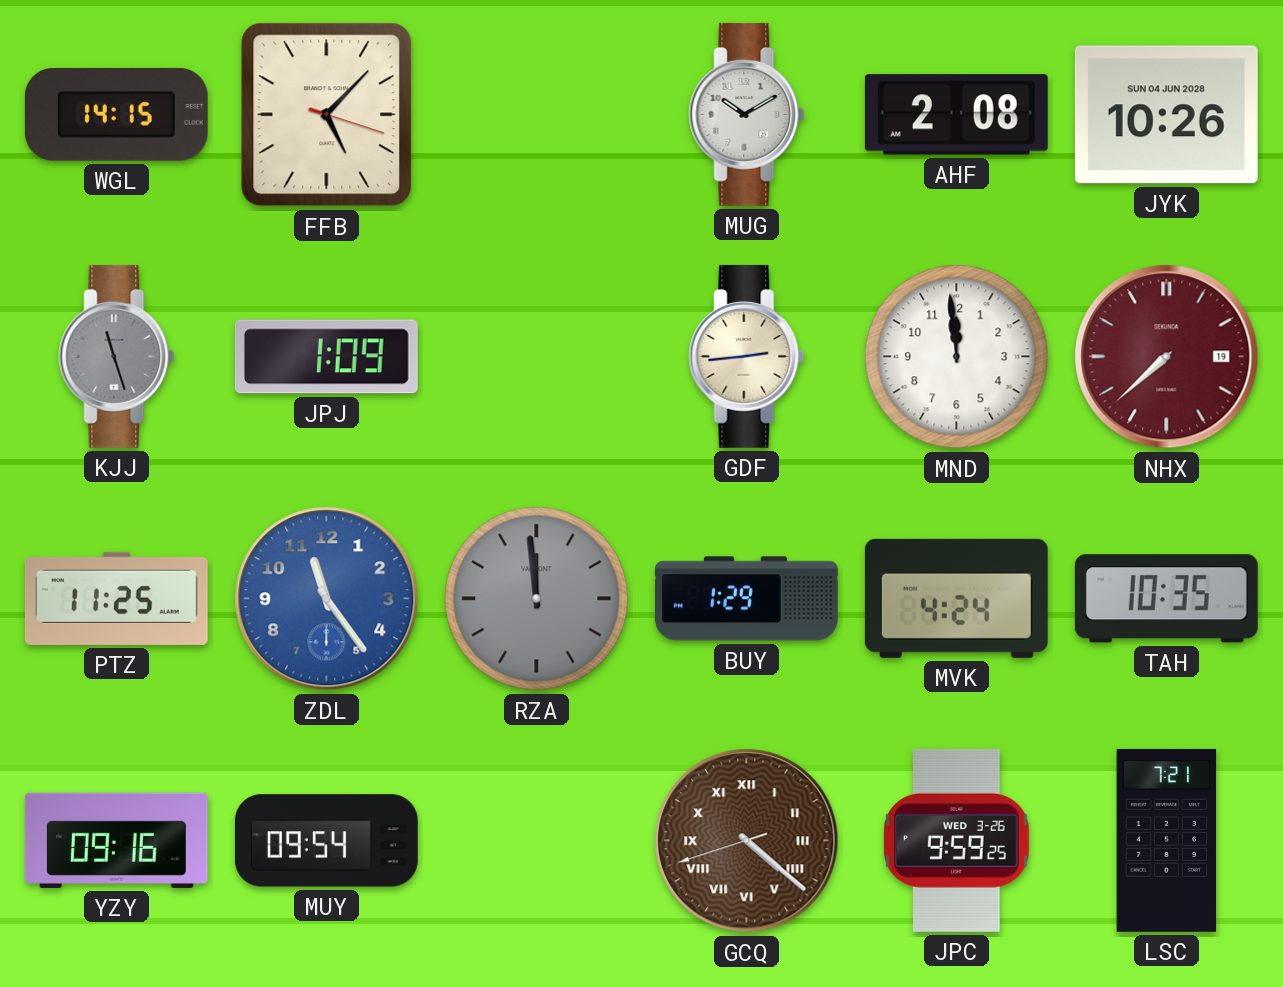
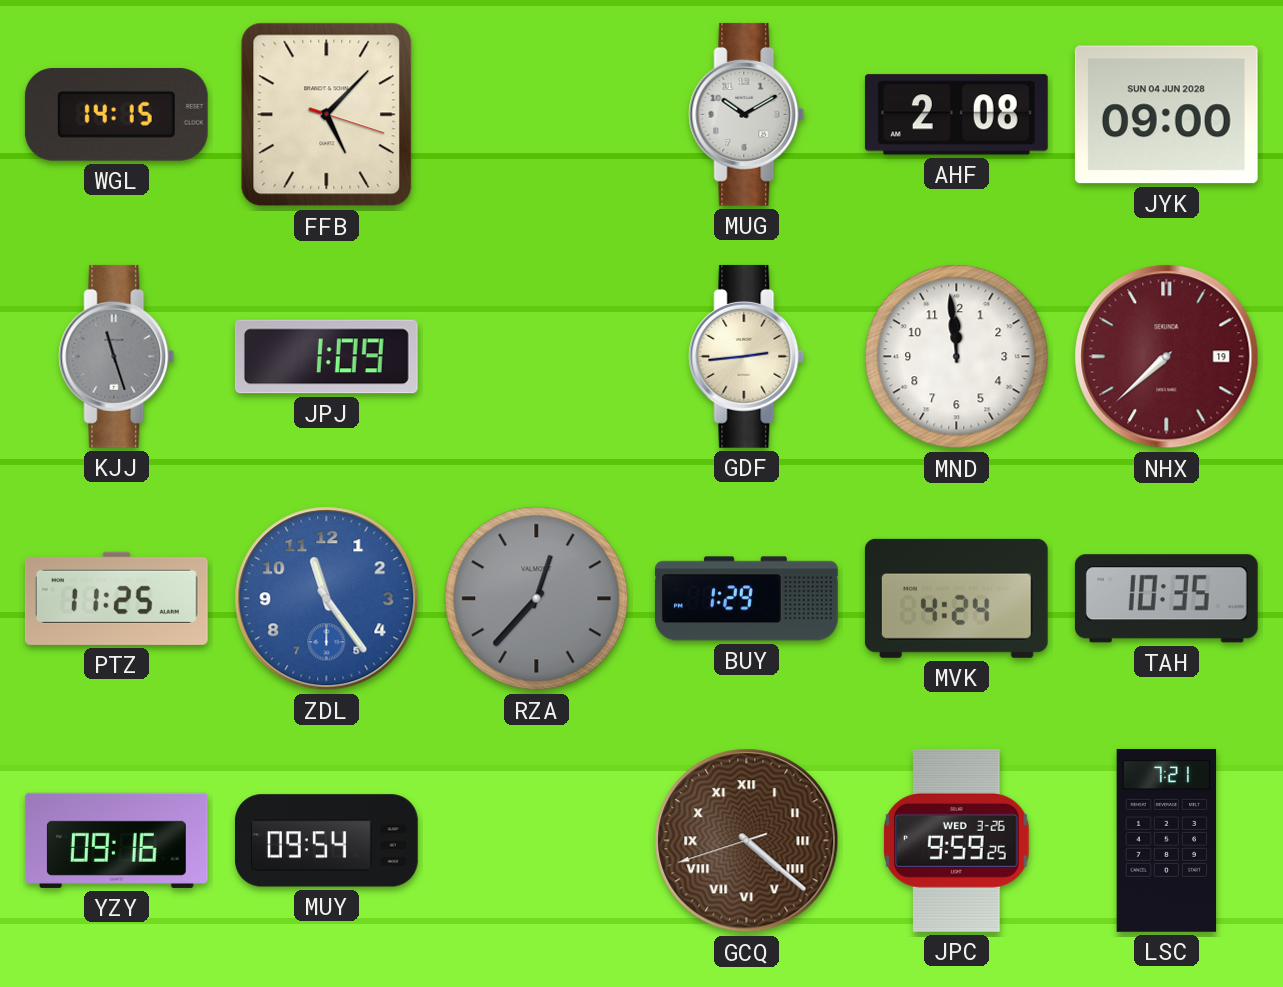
JYK: 10:26 -> 09:00
RZA: 11:59 -> 12:37
